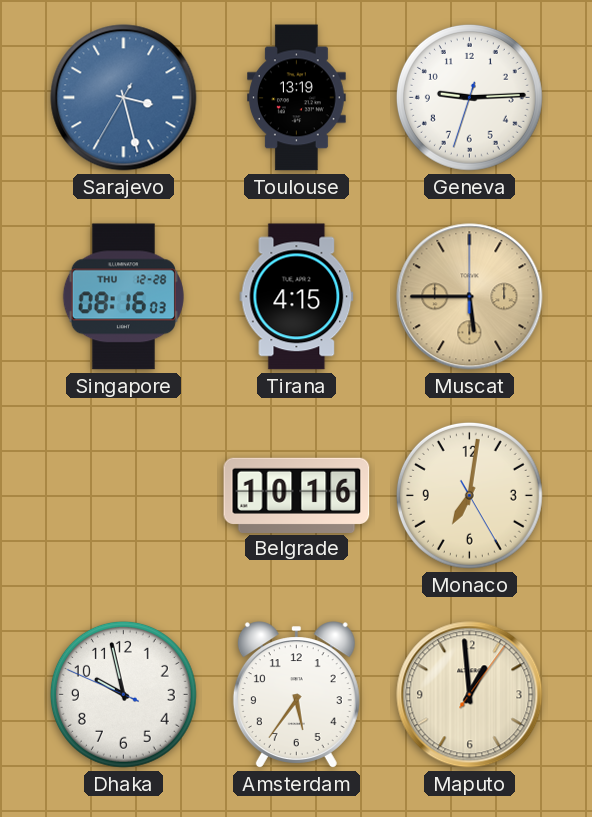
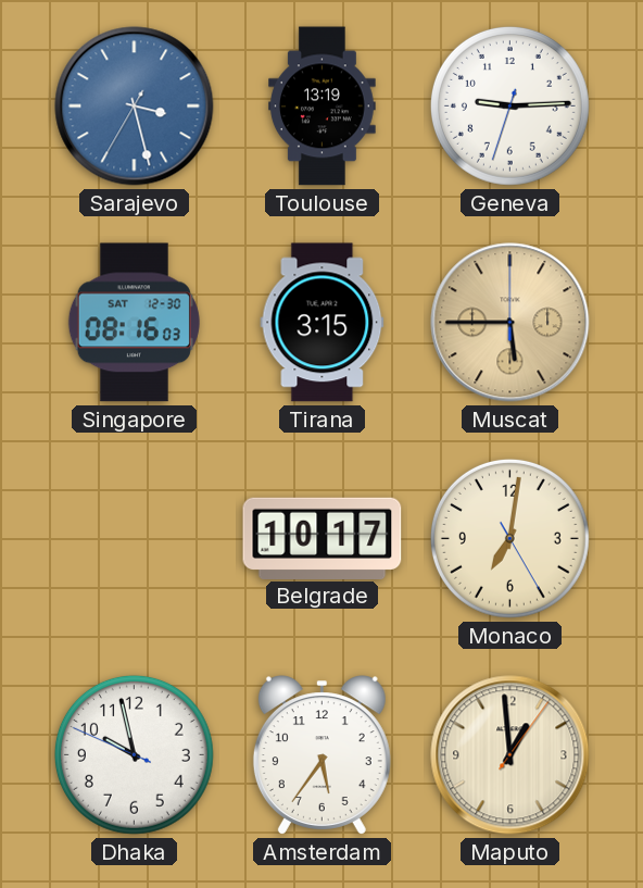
Singapore date: THU 12-28 -> SAT 12-30
Tirana: 4:15 -> 3:15
Belgrade: 10:16 -> 10:17
